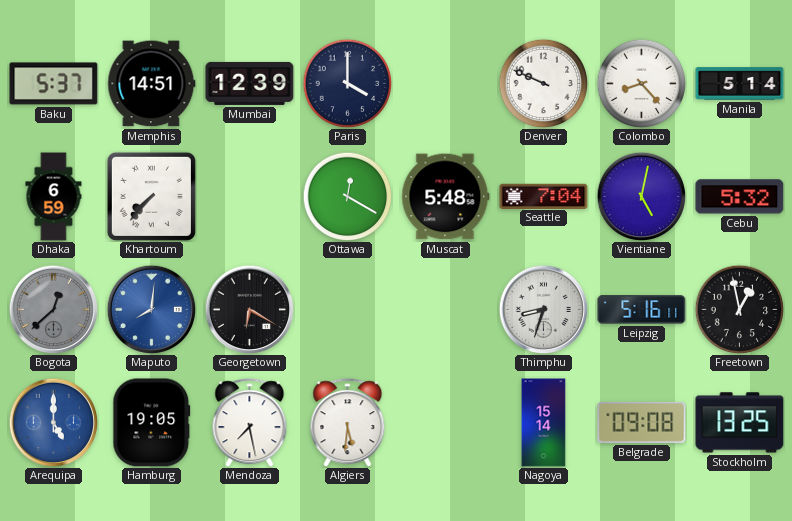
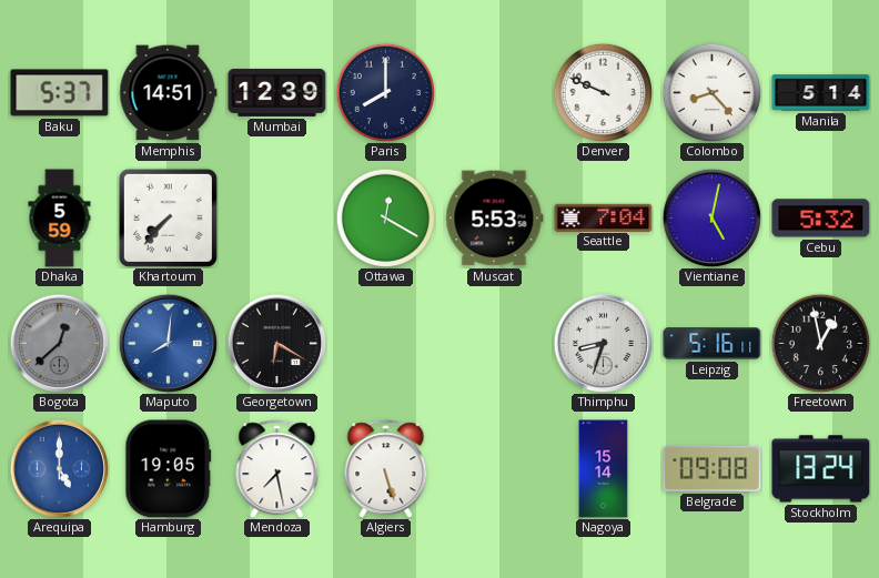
Paris: 4:00 -> 8:00
Dhaka: 6:59 -> 5:59
Muscat: 5:48 -> 5:53
Algiers: 5:31 -> 5:27
Stockholm: 13:25 -> 13:24
